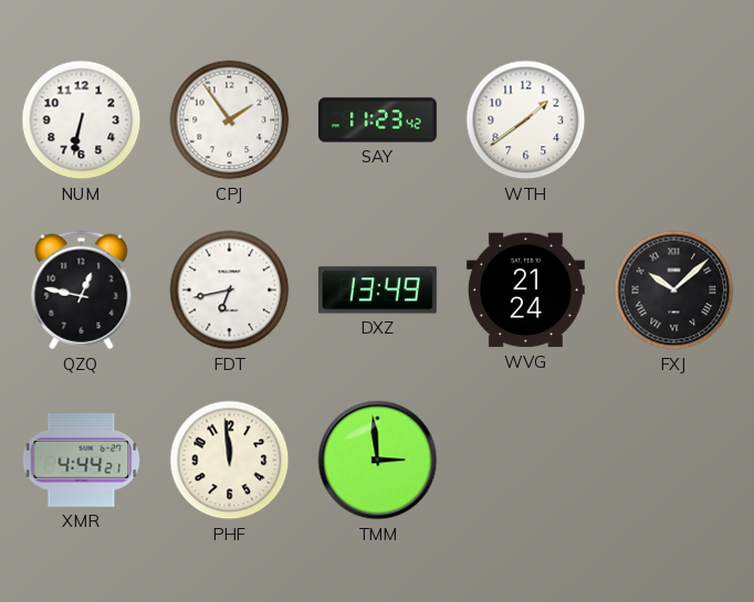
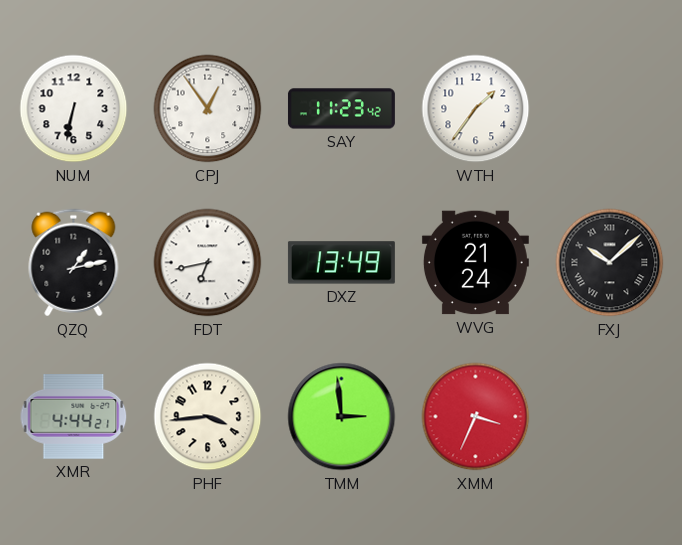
CPJ: 1:54 -> 12:54
WTH: 1:39 -> 1:36
QZQ: 12:47 -> 1:13
PHF: 11:59 -> 3:44
XMM: none -> 3:34
